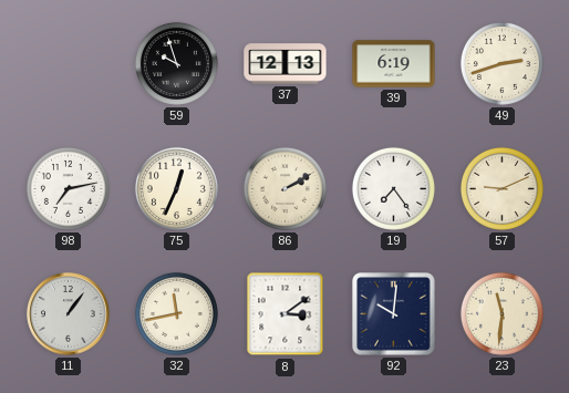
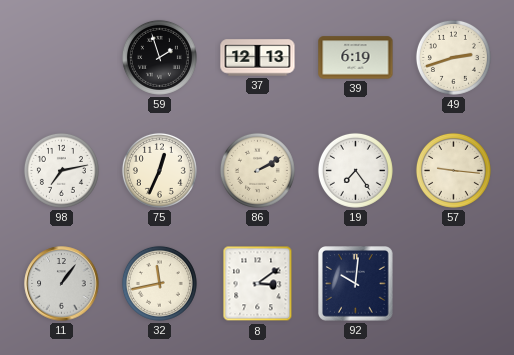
59: 9:57 -> 1:57
57: 9:11 -> 9:16
23: 11:31 -> none
